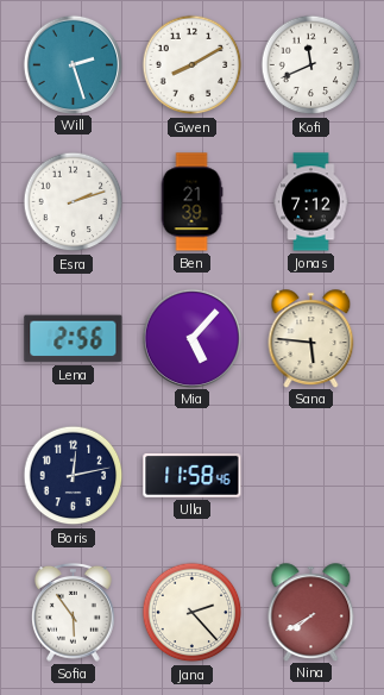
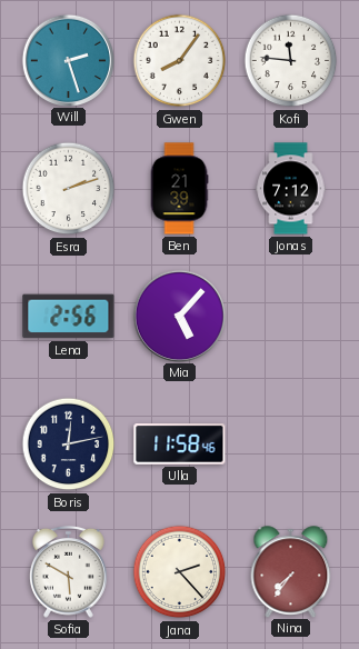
Gwen: 8:10 -> 8:06
Kofi: 11:41 -> 11:46
Sana: 5:46 -> none
Sofia: 5:54 -> 5:50
Nina: 7:40 -> 7:36
